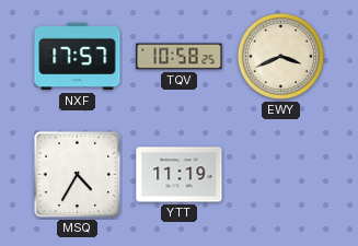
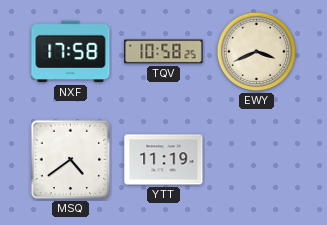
NXF: 17:57 -> 17:58
MSQ: 4:35 -> 4:39
